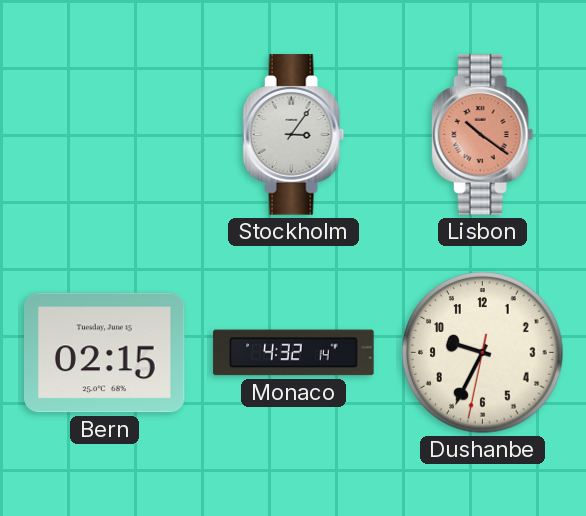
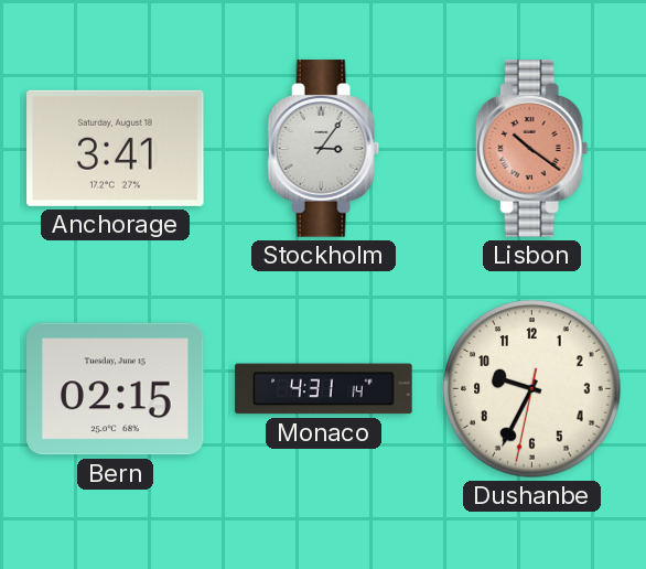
Anchorage: none -> 3:41
Monaco: 4:32 -> 4:31
